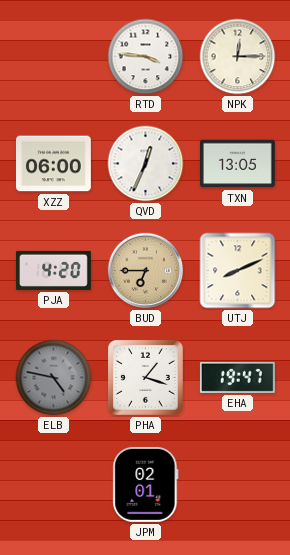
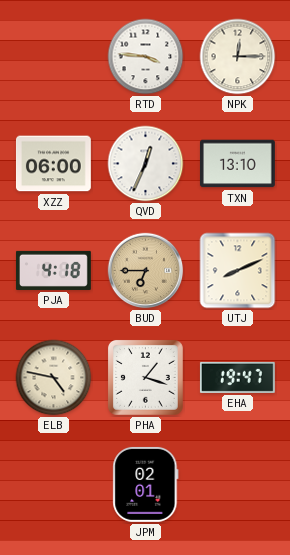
TXN: 13:05 -> 13:10
PJA: 4:20 -> 4:18
ELB dial: grey -> cream
